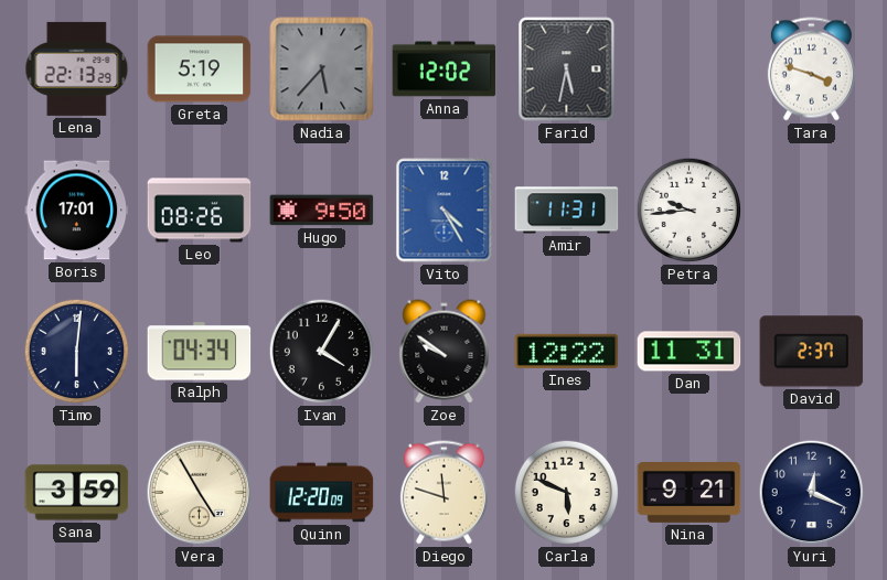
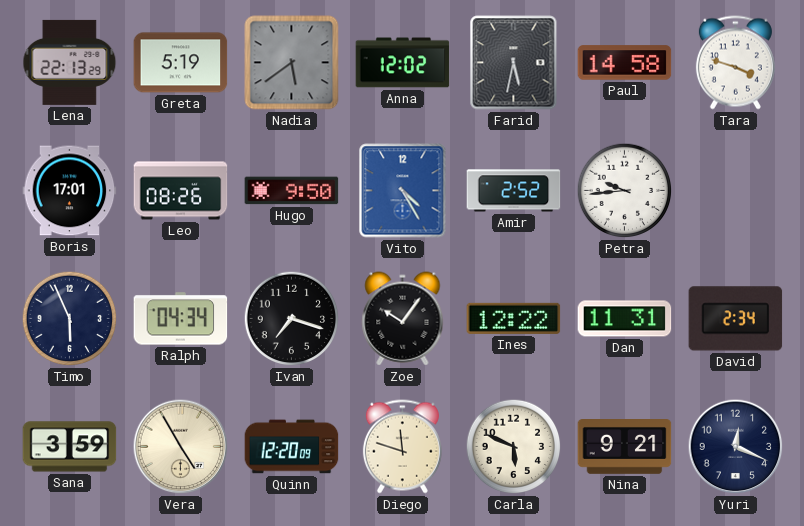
Nadia: 5:37 -> 5:39
Paul: none -> 14:58
Amir: 11:31 -> 2:52
Timo: 6:01 -> 5:56
Ivan: 4:05 -> 7:18
Zoe: 9:51 -> 10:06
David: 2:37 -> 2:34
